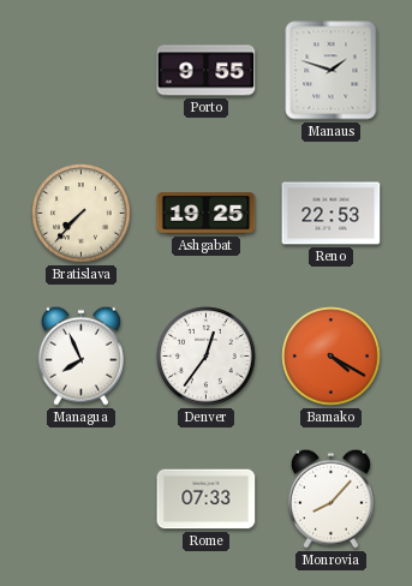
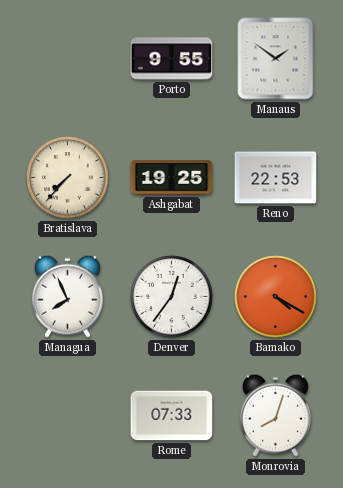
Manaus: 1:48 -> 1:51
Monrovia: 8:07 -> 8:03
